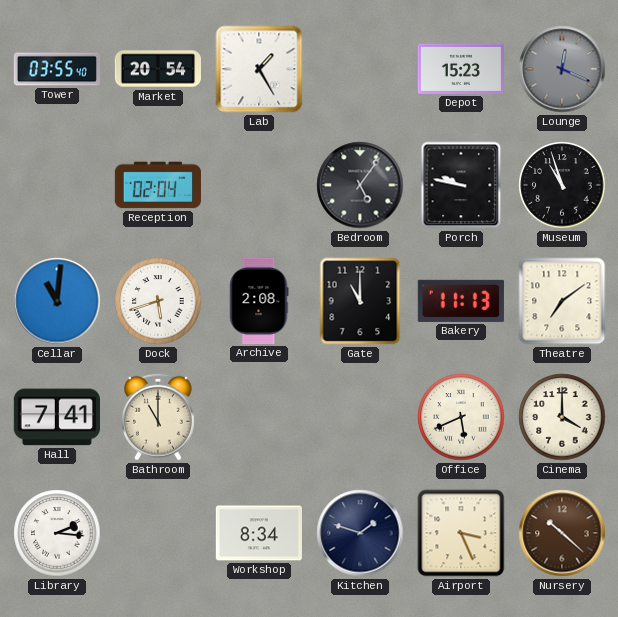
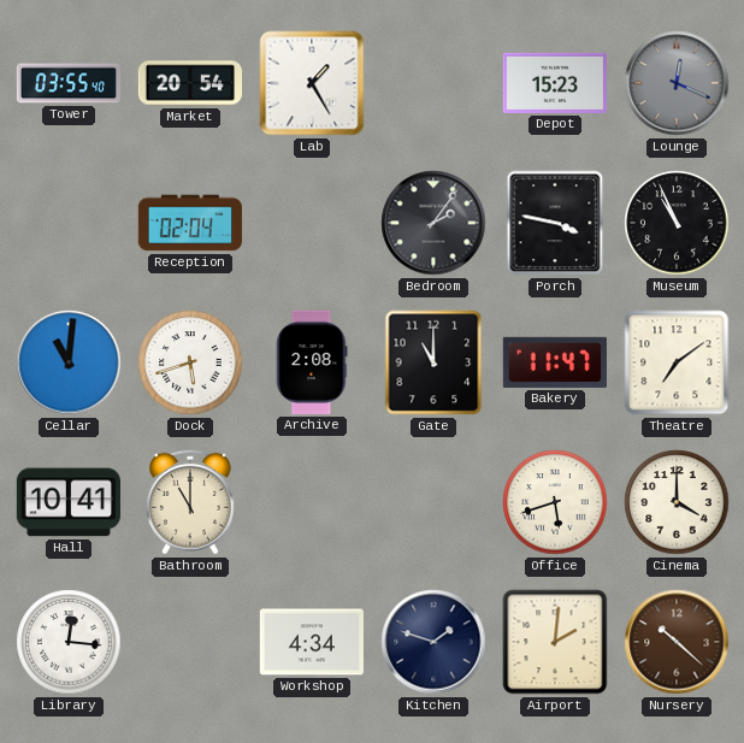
Bedroom: 5:06 -> 2:06
Porch: 9:47 -> 3:47
Museum: 10:57 -> 10:56
Bakery: 11:13 -> 11:47
Hall: 7:41 -> 10:41
Office: 5:41 -> 5:42
Library: 2:16 -> 12:16
Workshop: 8:34 -> 4:34
Airport: 3:26 -> 2:01
